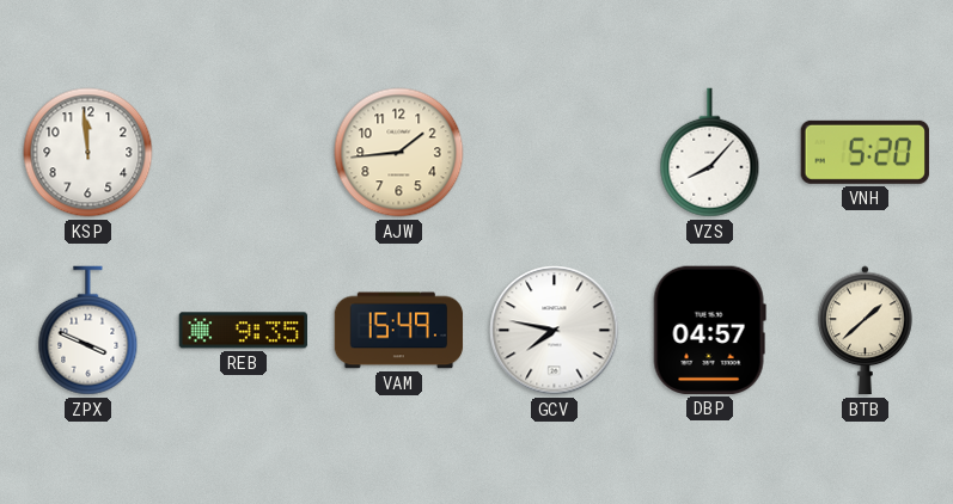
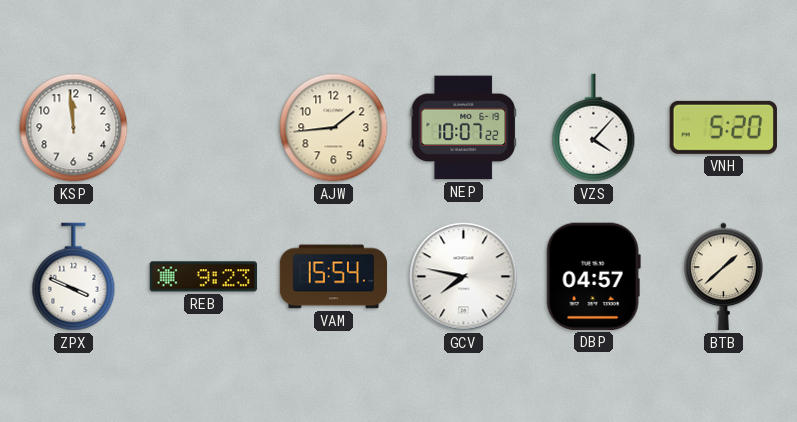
NEP: none -> 10:07
VZS: 8:07 -> 4:07
REB: 9:35 -> 9:23
VAM: 15:49 -> 15:54
